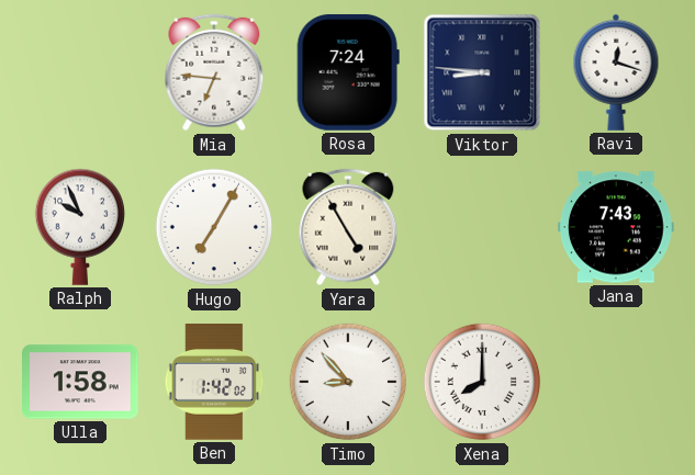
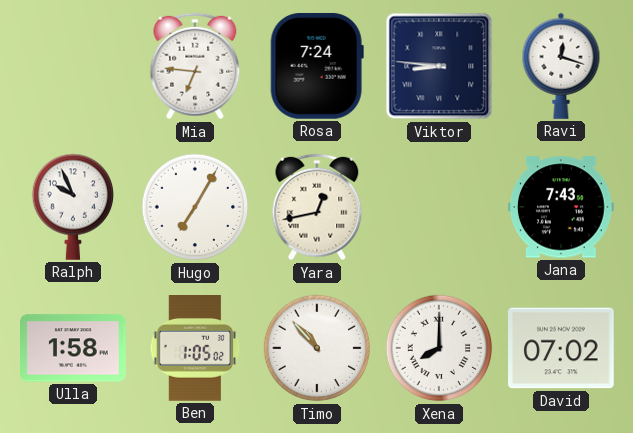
Yara: 4:55 -> 12:43
Ben: 1:42 -> 1:05
Timo: 8:53 -> 10:53
David: none -> 07:02
